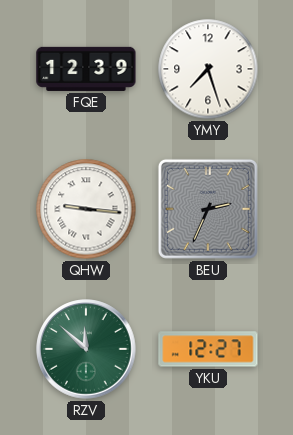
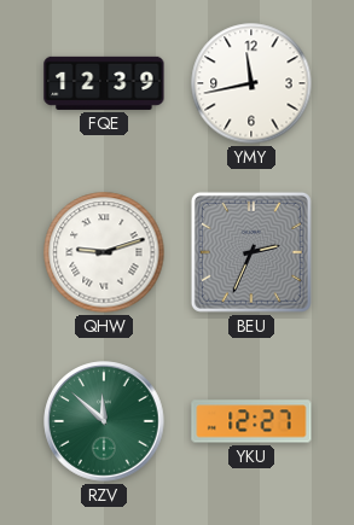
YMY: 7:27 -> 11:43
QHW: 9:16 -> 9:12
